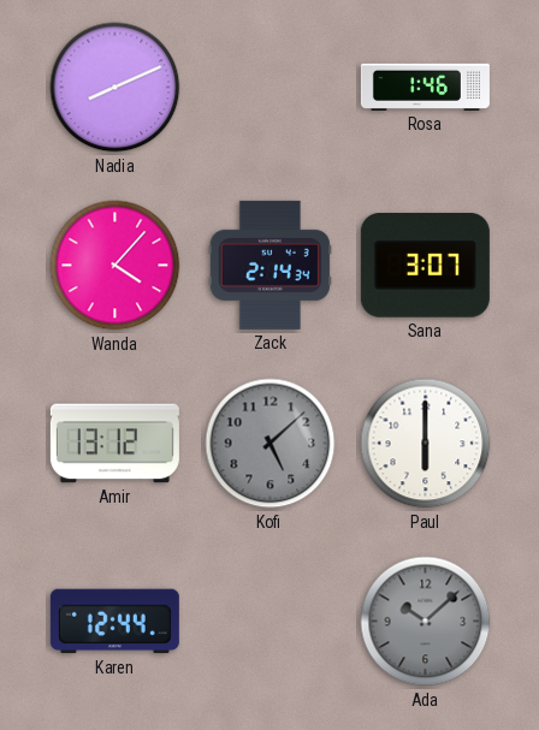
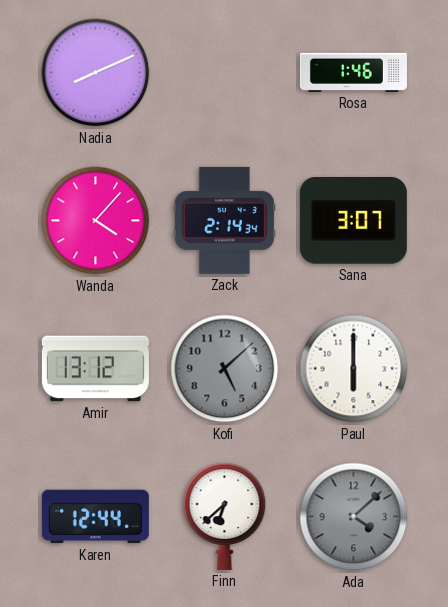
Finn: none -> 6:38
Ada: 10:08 -> 4:08
